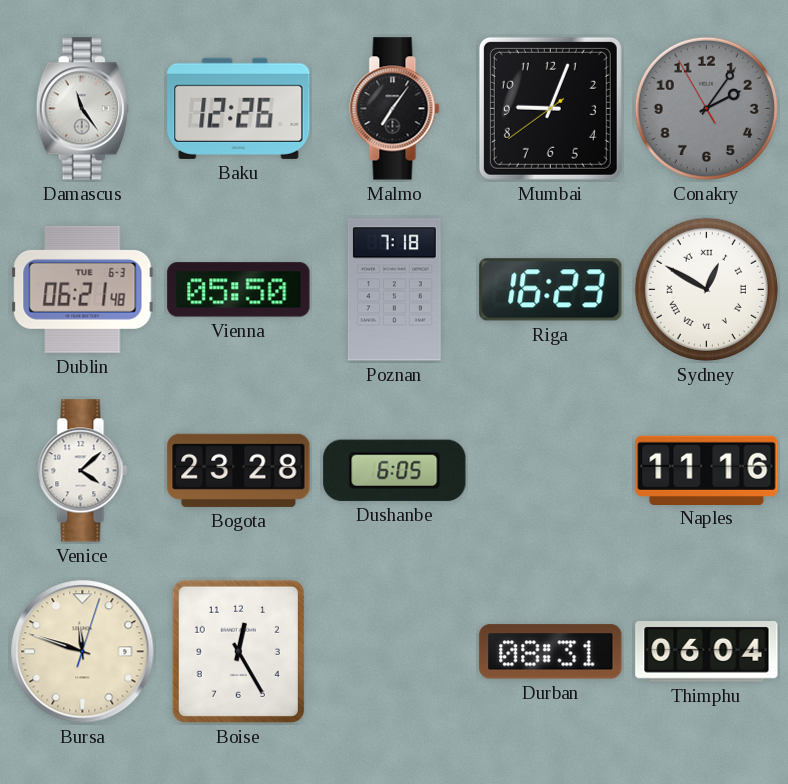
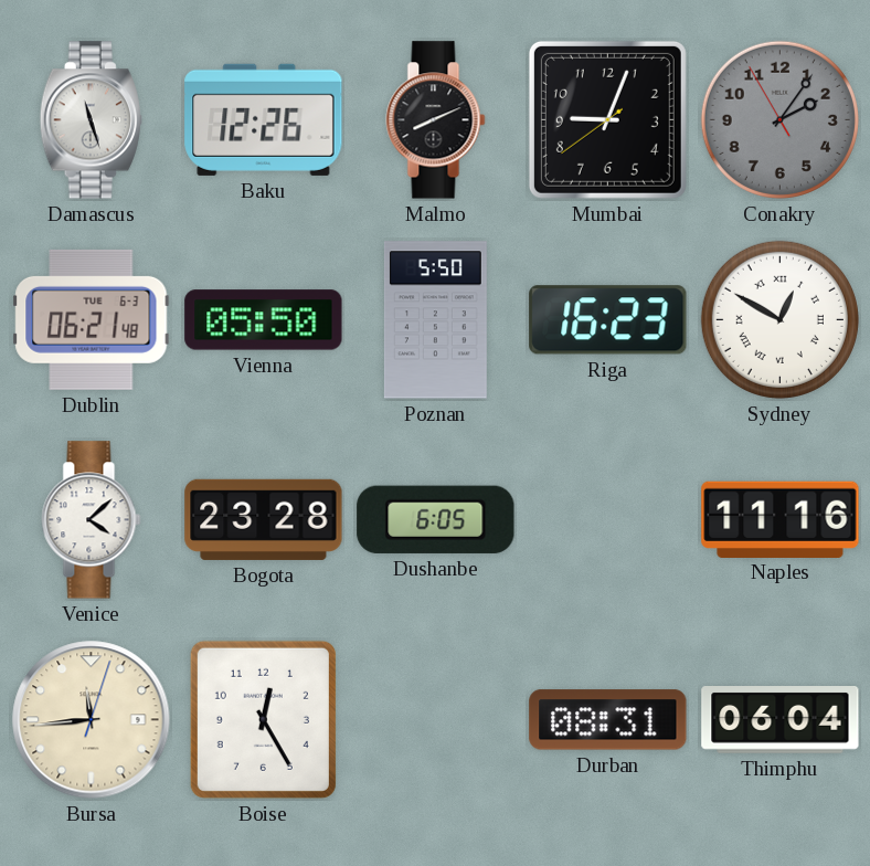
Damascus: 11:24 -> 11:27
Malmo: 7:06 -> 8:11
Poznan: 7:18 -> 5:50
Bursa: 11:48 -> 11:44
